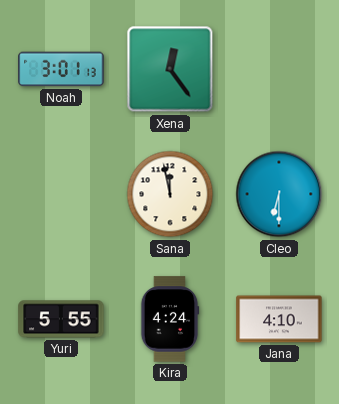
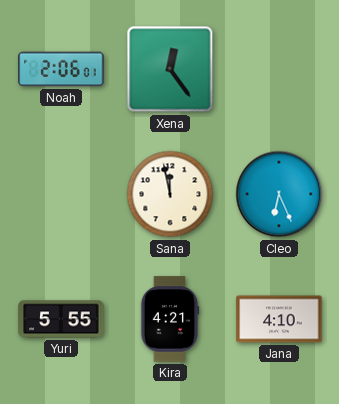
Noah: 3:01 -> 2:06
Cleo: 6:30 -> 6:26
Kira: 4:24 -> 4:21
